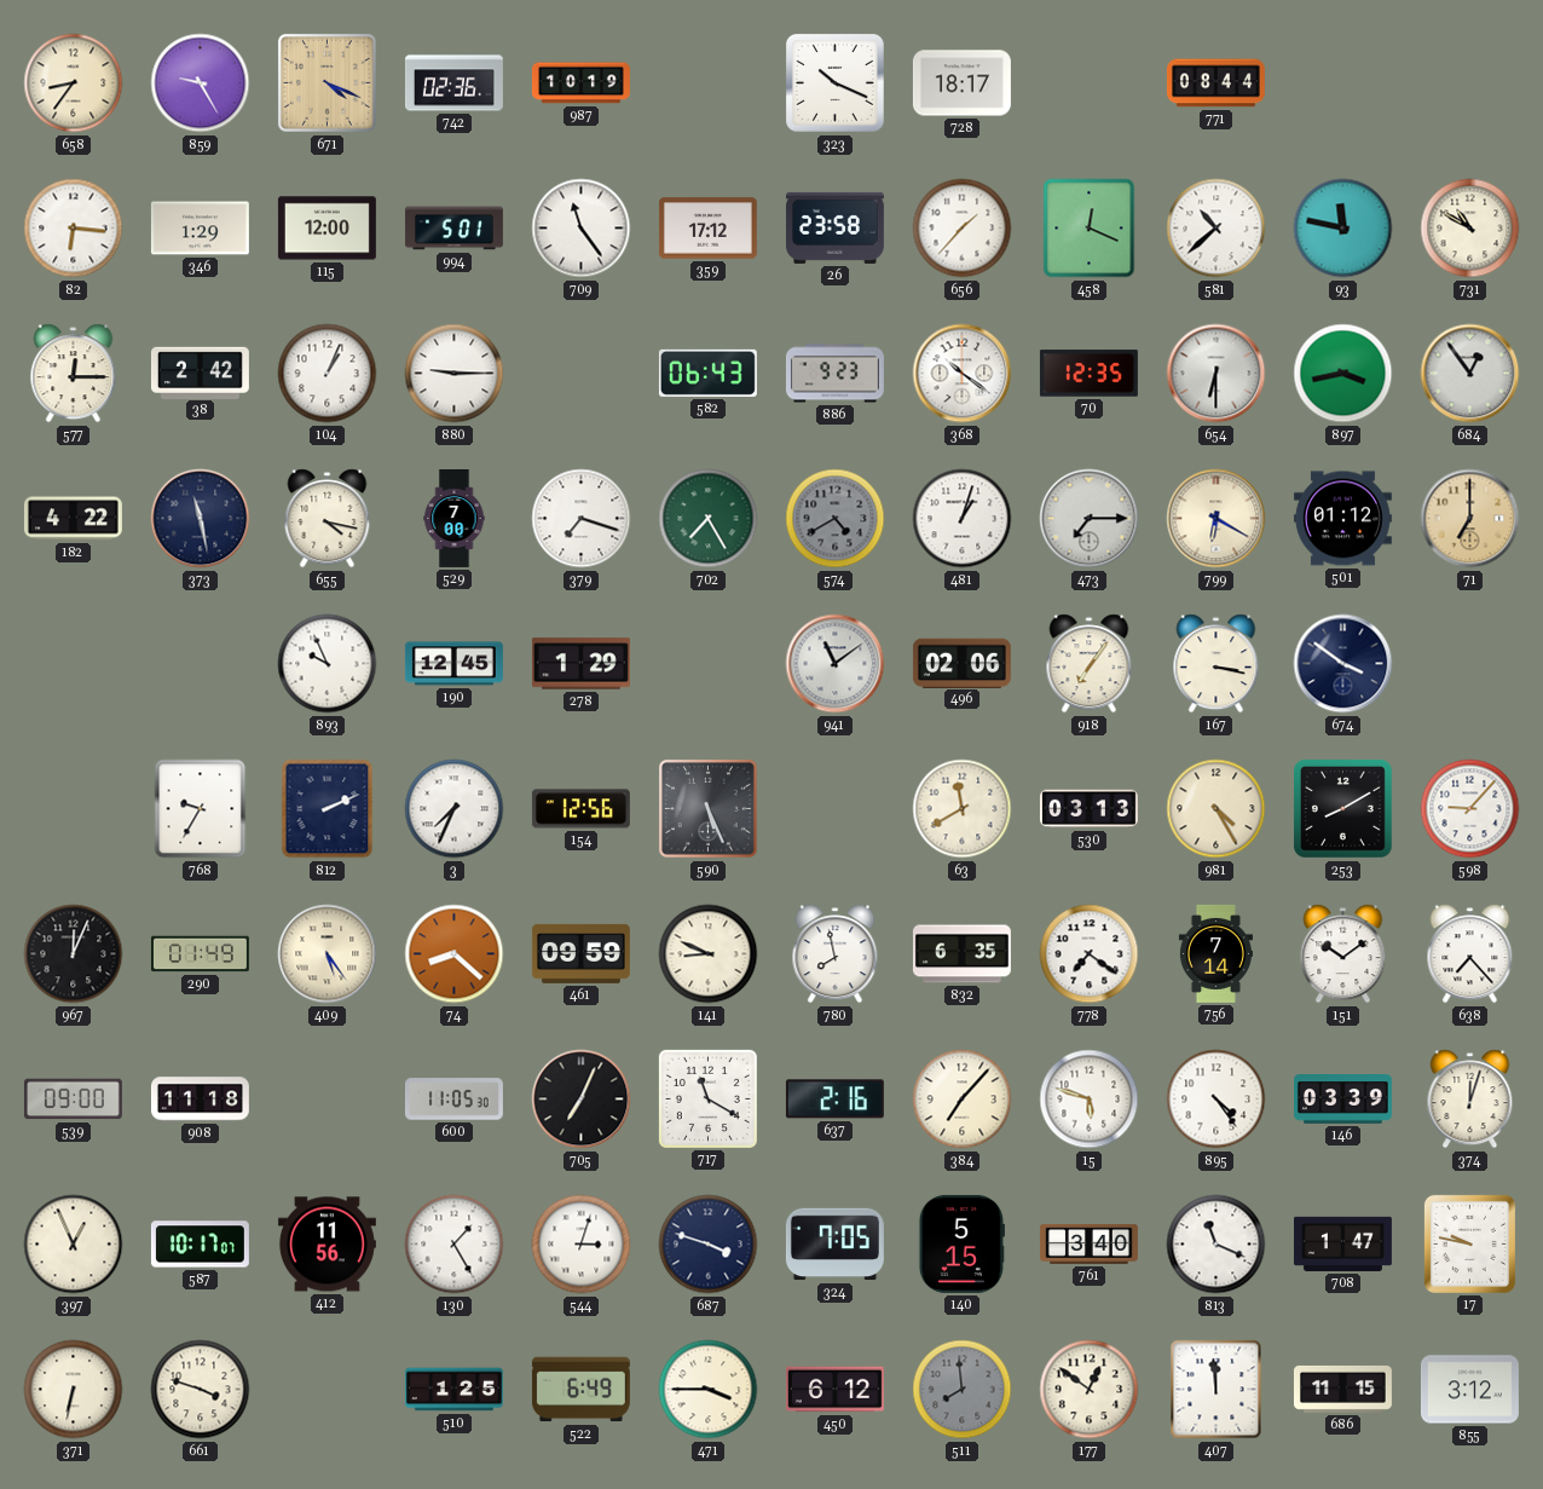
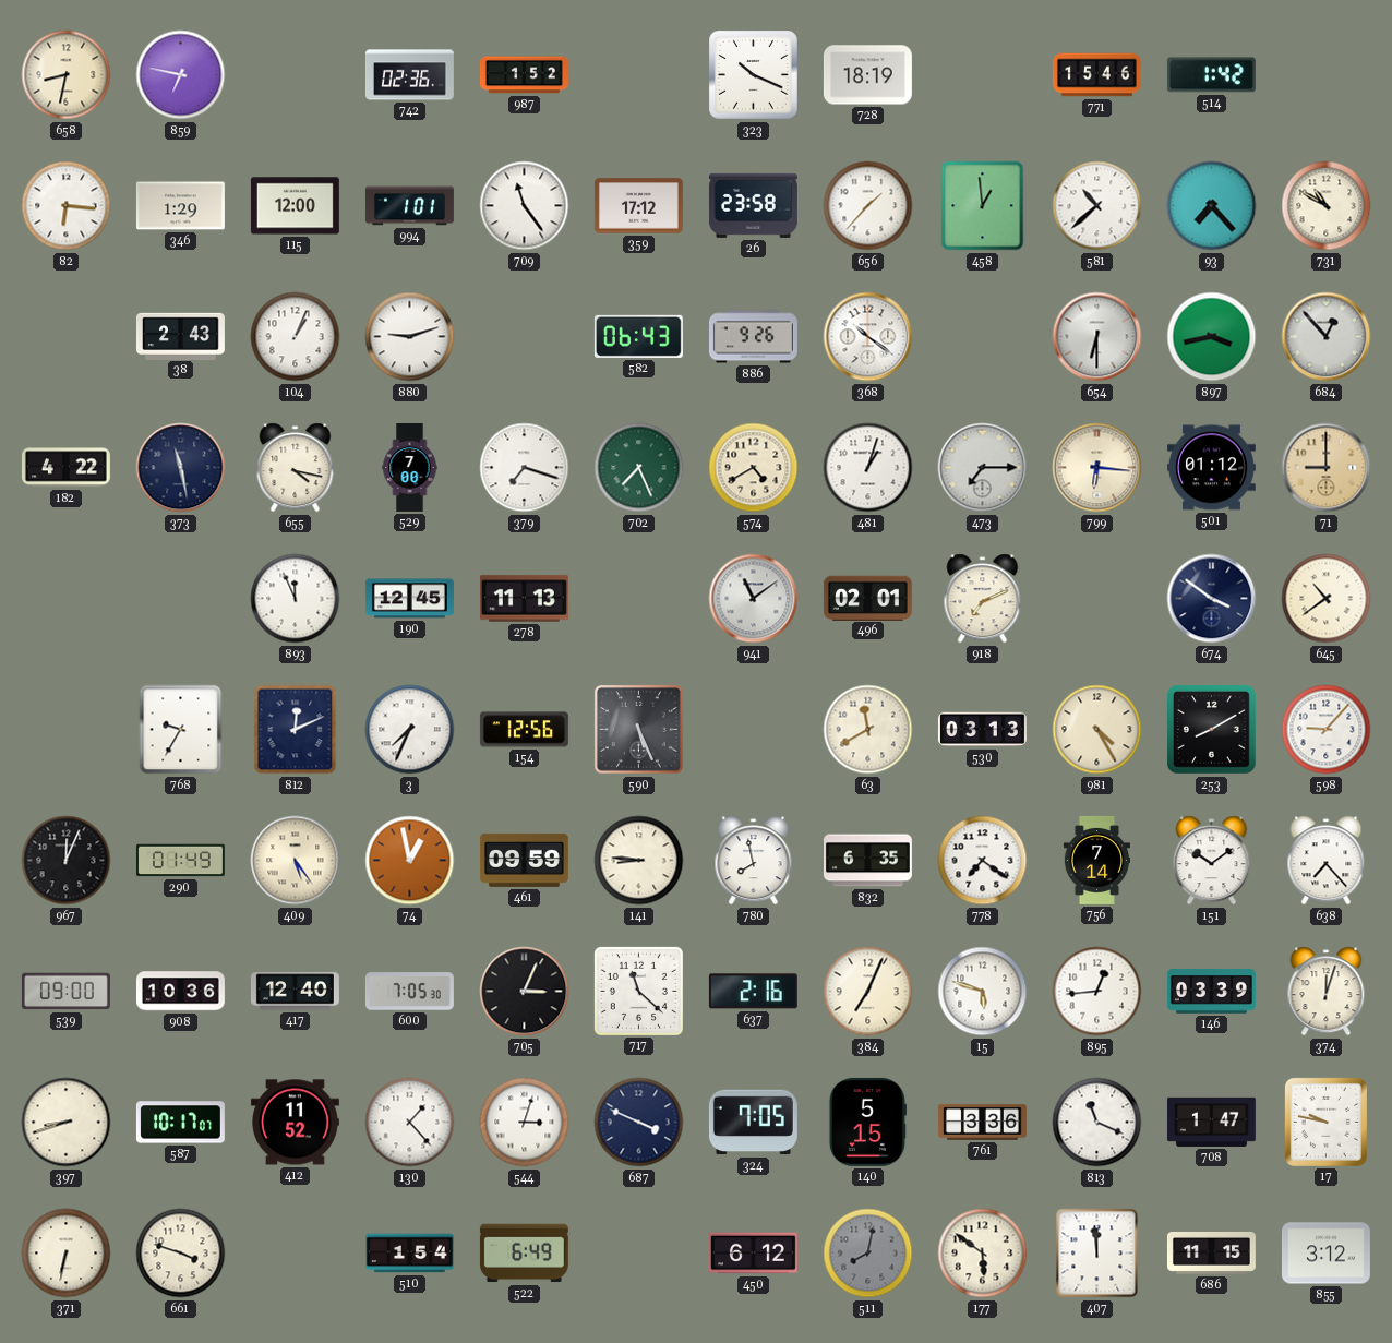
658: 8:36 -> 8:32
859: 9:25 -> 6:47
671: 4:19 -> none
987: 10:19 -> 1:52
728: 18:17 -> 18:19
771: 08:44 -> 15:46
514: none -> 1:42
994: 5:01 -> 1:01
458: 12:19 -> 12:59
93: 11:47 -> 7:23
577: 12:15 -> none
38: 2:42 -> 2:43
880: 9:15 -> 9:12
886: 9:23 -> 9:26
70: 12:35 -> none
684: 12:54 -> 12:53
702: 7:25 -> 7:26
574 dial: grey -> cream
799: 6:20 -> 6:16
71: 7:00 -> 9:00
893: 9:56 -> 11:56
278: 1:29 -> 11:13
496: 02:06 -> 02:01
918: 7:06 -> 7:11
167: 3:17 -> none
645: none -> 10:39
812: 2:11 -> 12:11
74: 8:22 -> 12:58
141: 8:49 -> 8:46
908: 11:18 -> 10:36
417: none -> 12:40
600: 11:05 -> 7:05
705: 7:04 -> 3:04
717: 11:20 -> 11:22
384: 7:07 -> 7:04
895: 4:24 -> 12:44
397: 12:56 -> 8:42
412: 11:56 -> 11:52
130: 1:25 -> 1:23
687: 3:48 -> 3:49
761: 3:40 -> 3:36
510: 1:25 -> 1:54
471: 3:45 -> none
511: 7:59 -> 8:02
177: 12:51 -> 5:51
